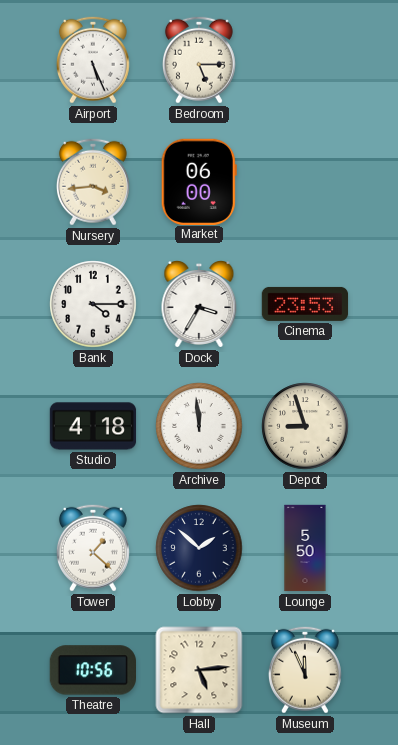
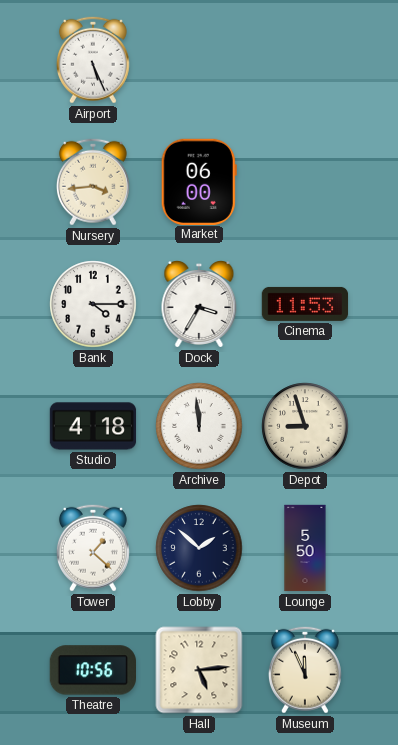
Bedroom: 5:15 -> none
Cinema: 23:53 -> 11:53
